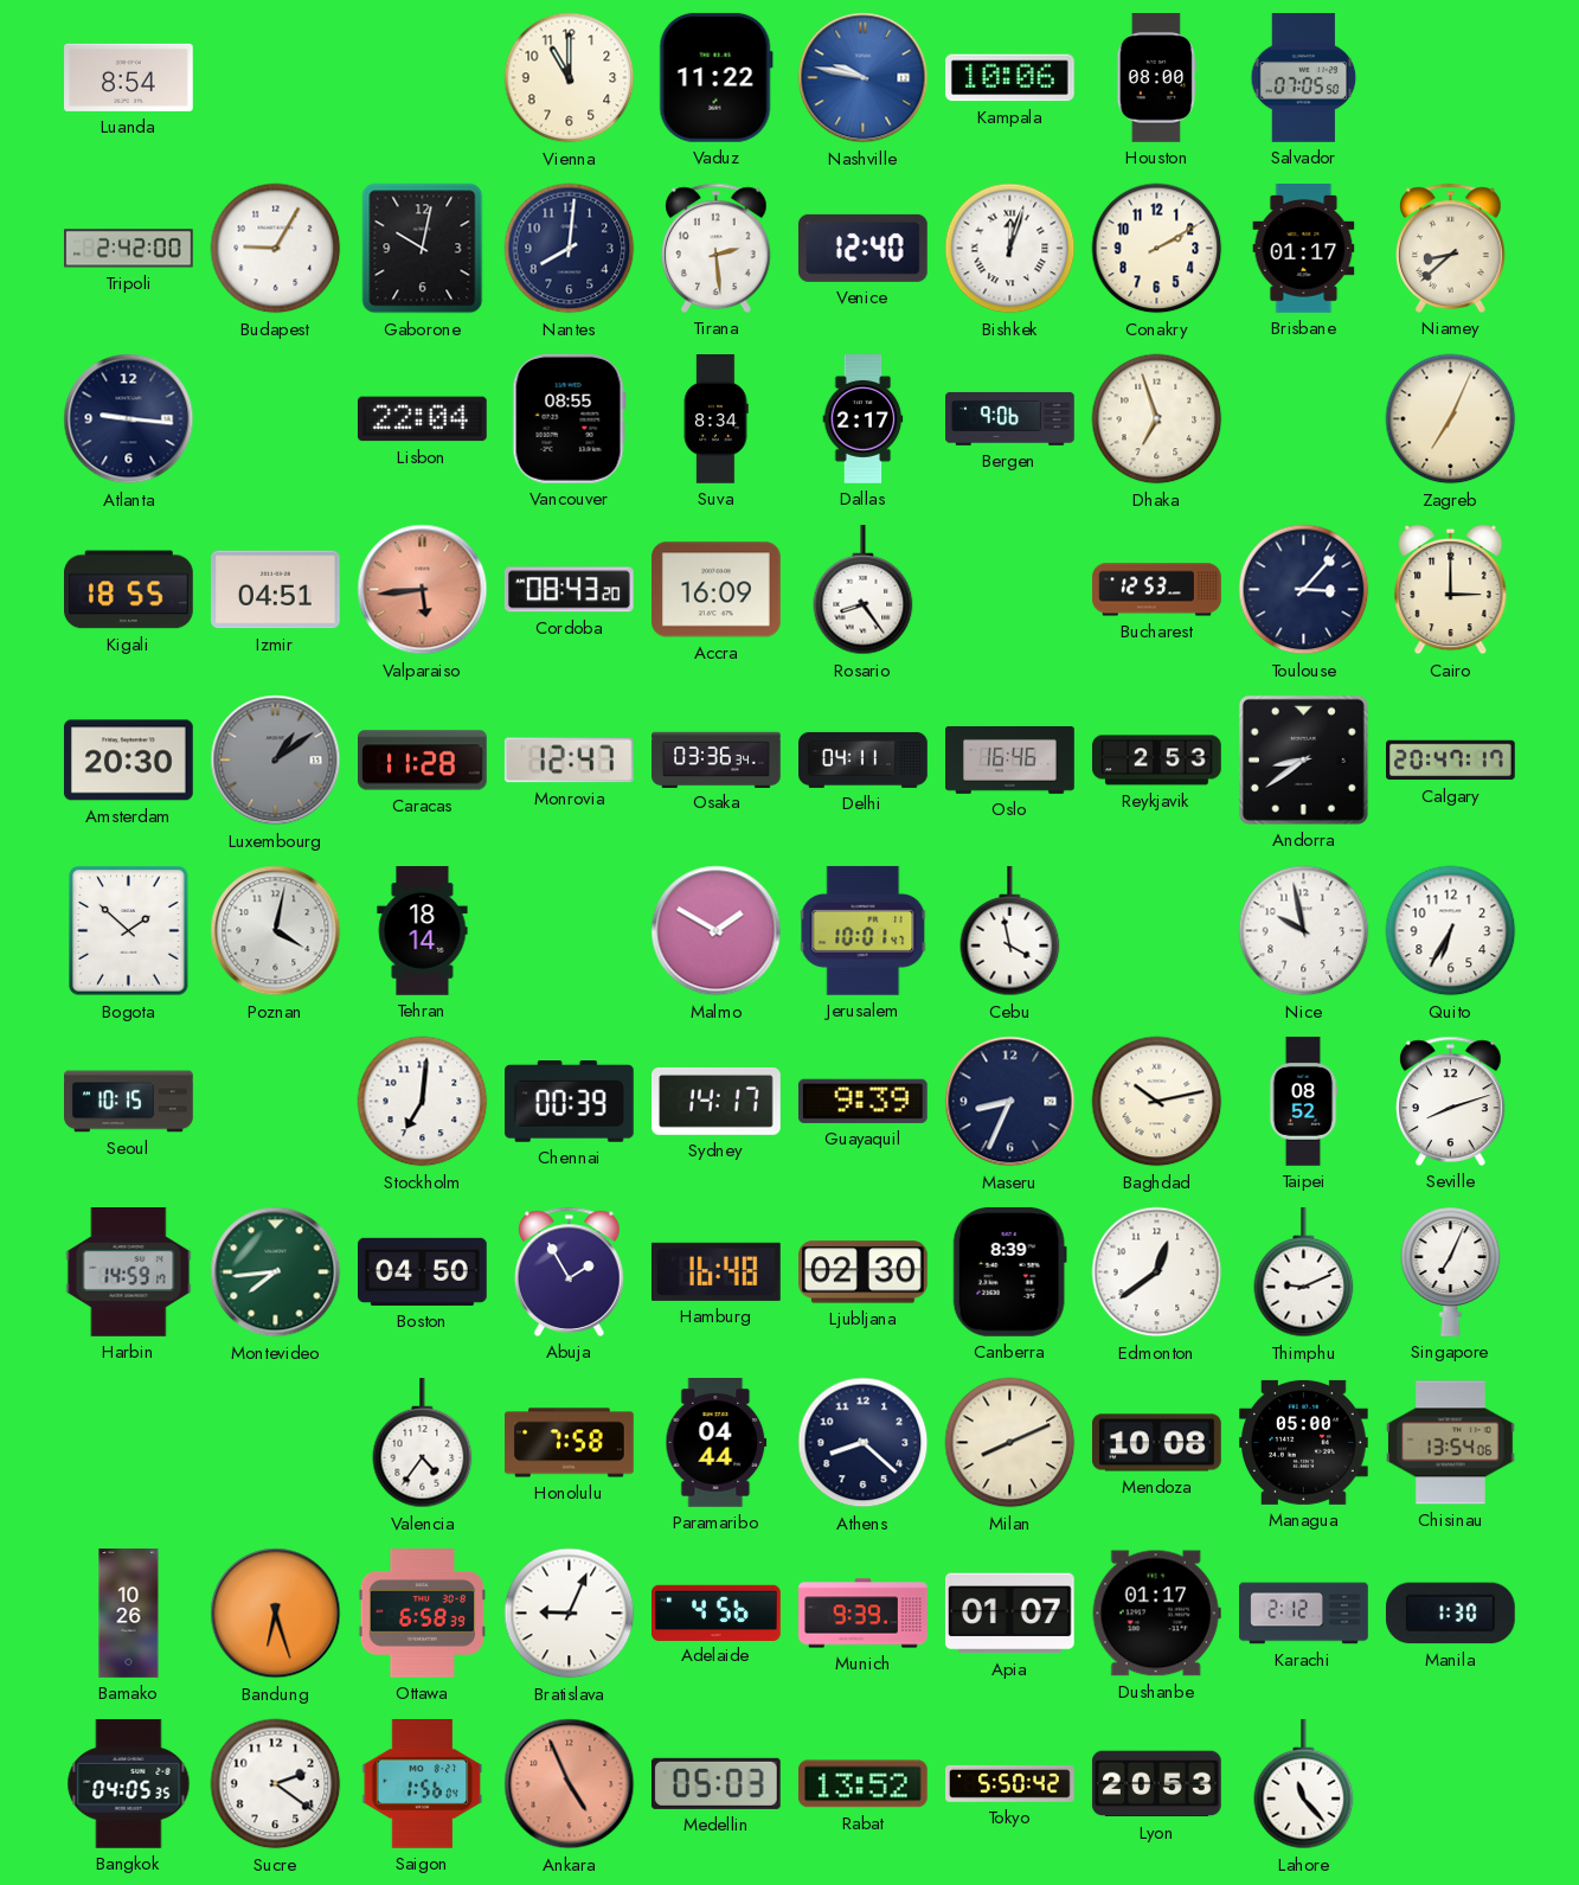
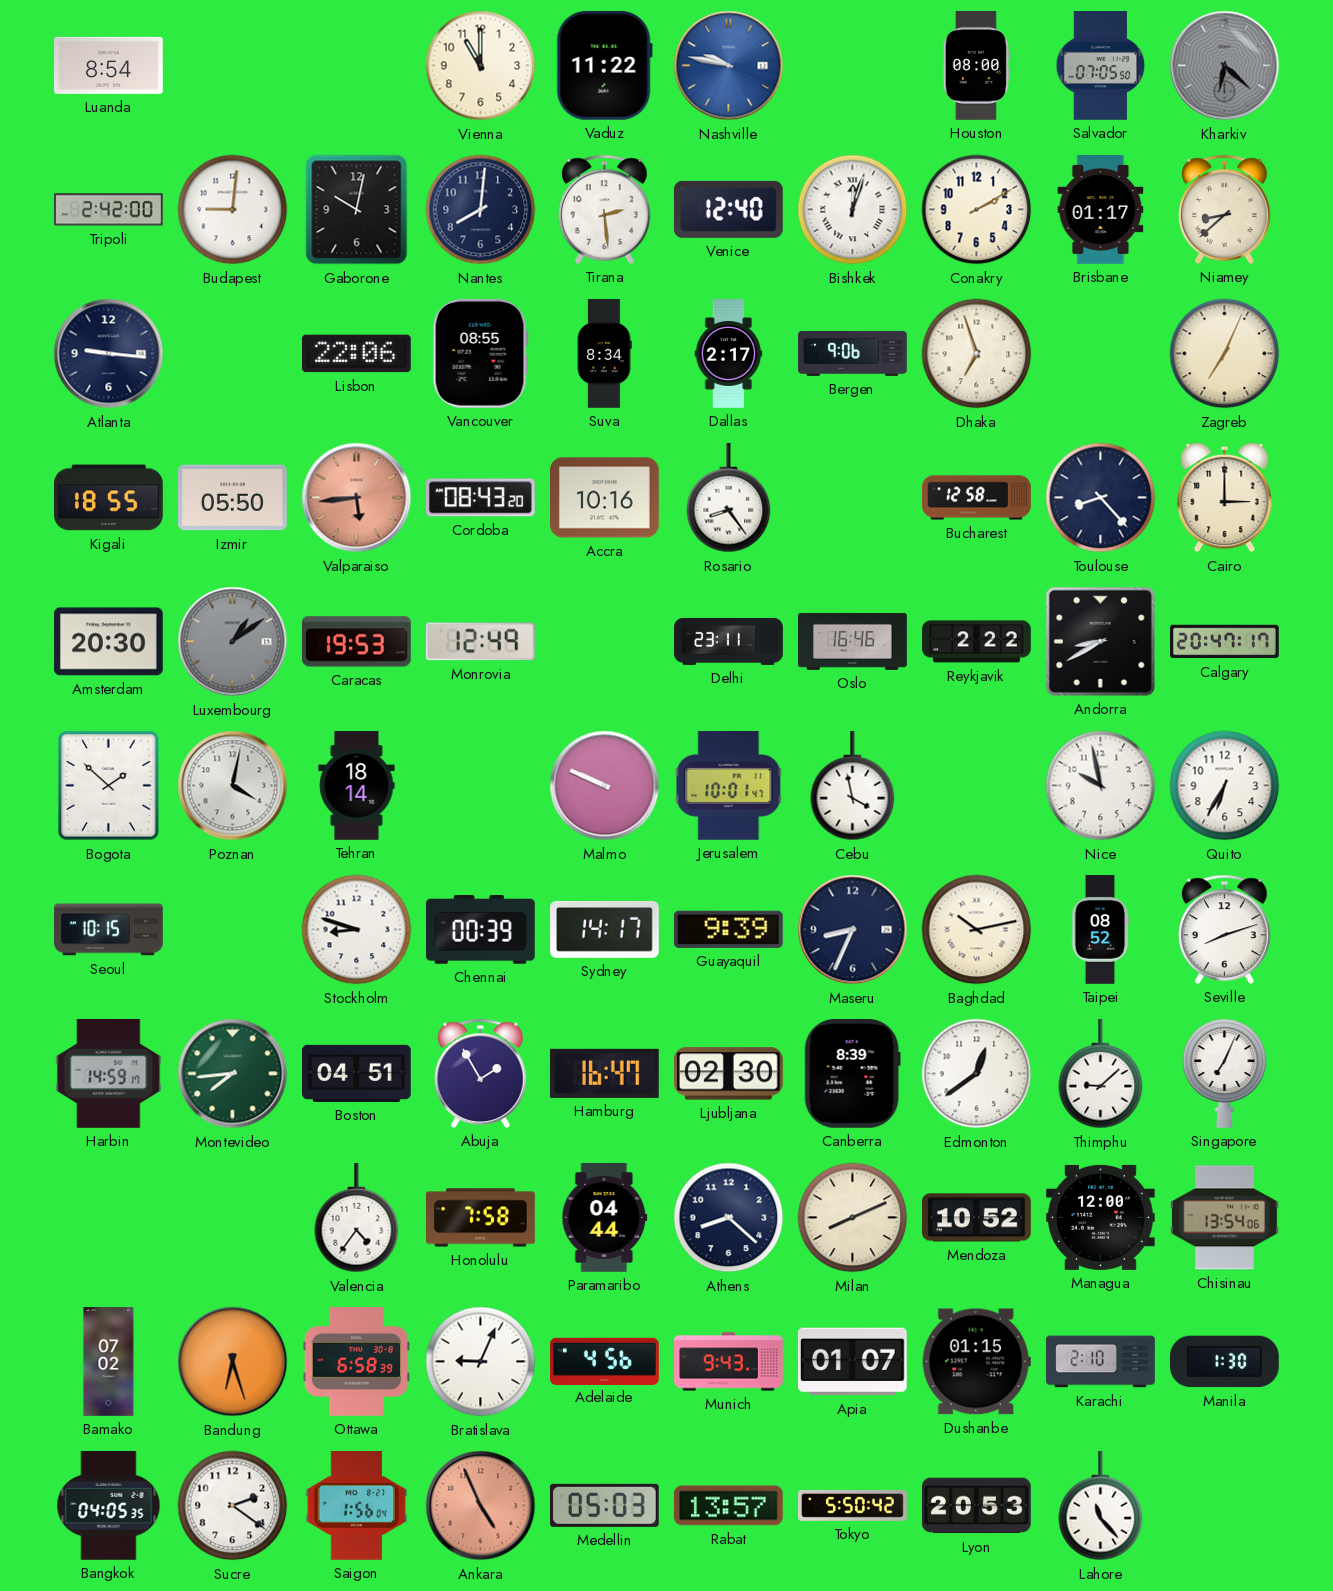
Kampala: 10:06 -> none
Kharkiv: none -> 6:22
Budapest: 9:05 -> 9:01
Lisbon: 22:04 -> 22:06
Izmir: 04:51 -> 05:50
Accra: 16:09 -> 10:16
Bucharest: 12:53 -> 12:58
Toulouse: 3:07 -> 8:23
Caracas: 11:28 -> 19:53
Monrovia: 12:47 -> 12:49
Osaka: 03:36 -> none
Delhi: 04:11 -> 23:11
Reykjavik: 2:53 -> 2:22
Andorra: 8:39 -> 8:40
Malmo: 1:50 -> 9:49
Stockholm: 7:01 -> 8:48
Boston: 04:50 -> 04:51
Hamburg: 16:48 -> 16:47
Thimphu: 9:11 -> 9:08
Mendoza: 10:08 -> 10:52
Managua: 05:00 -> 12:00
Bamako: 10:26 -> 07:02
Munich: 9:39 -> 9:43
Dushanbe: 01:17 -> 01:15
Karachi: 2:12 -> 2:10
Rabat: 13:52 -> 13:57
